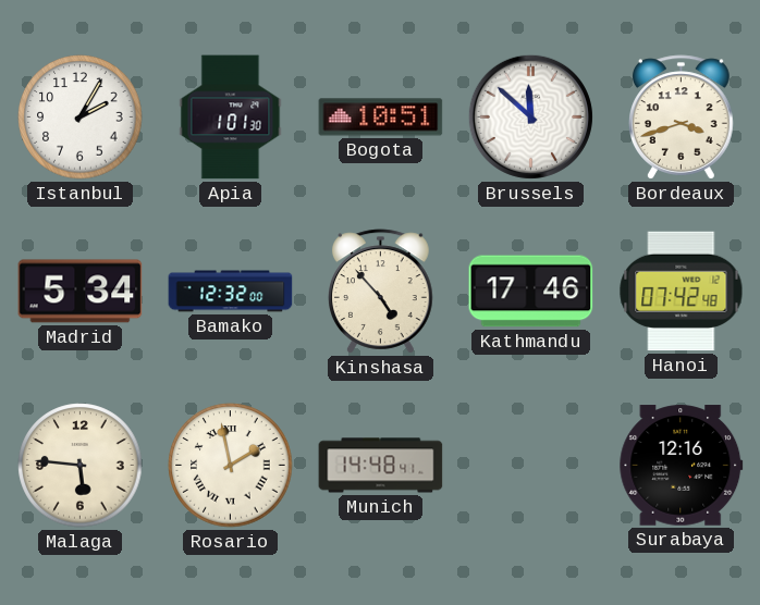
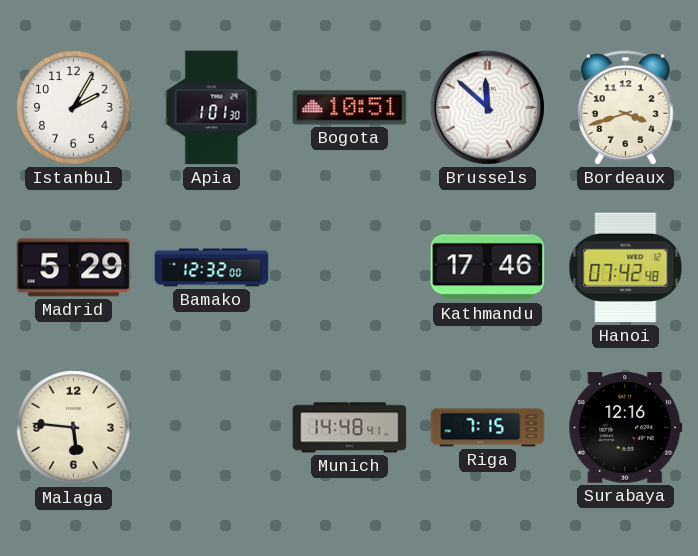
Madrid: 5:34 -> 5:29
Kinshasa: 4:53 -> none
Rosario: 1:58 -> none
Riga: none -> 7:15
